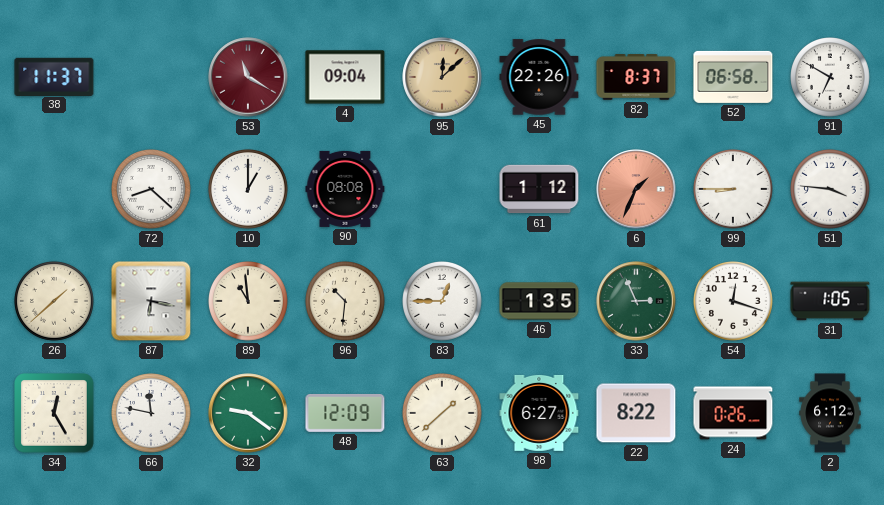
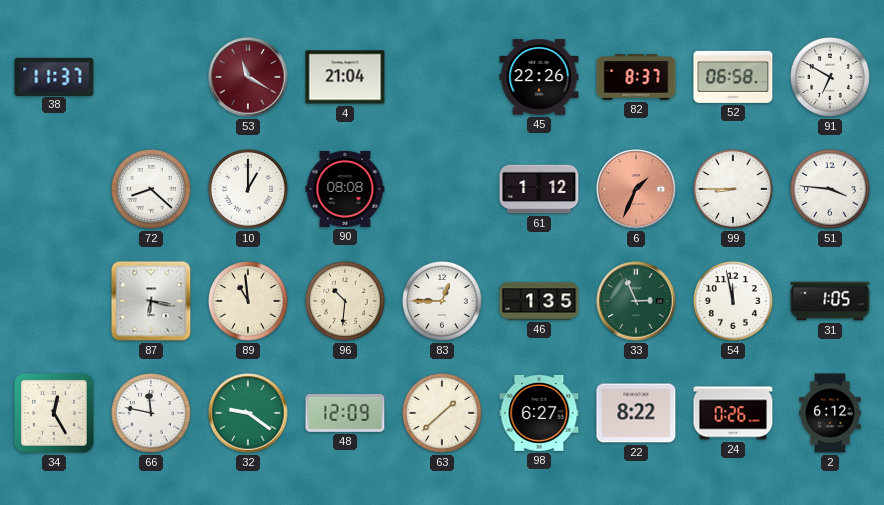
4: 09:04 -> 21:04
95: 12:08 -> none
26: 1:38 -> none
54: 12:18 -> 11:58
